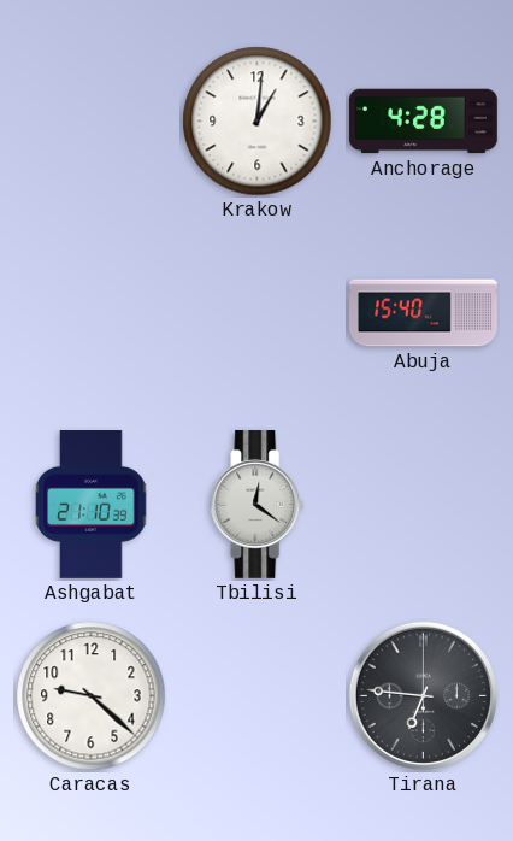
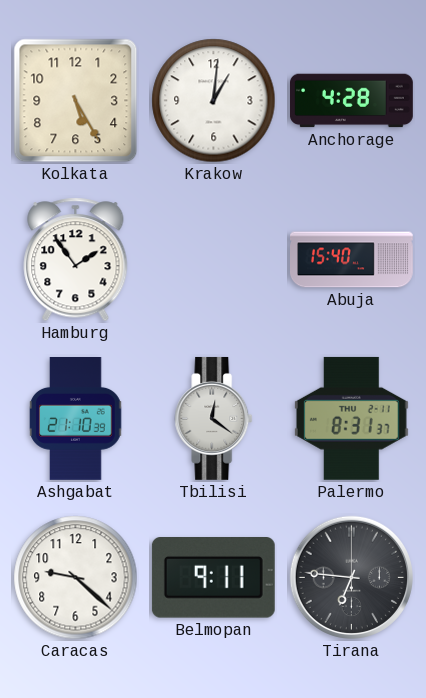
Kolkata: none -> 5:25
Hamburg: none -> 1:54
Palermo: none -> 8:31
Belmopan: none -> 9:11
